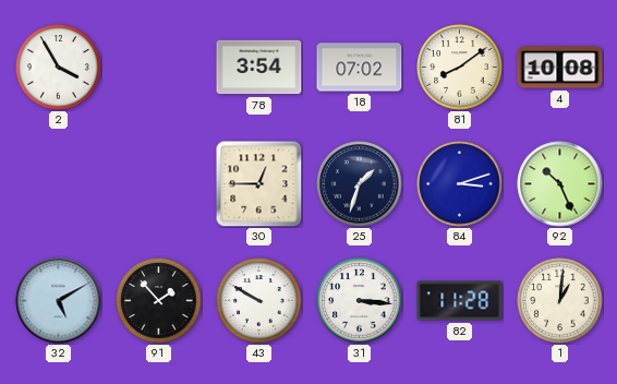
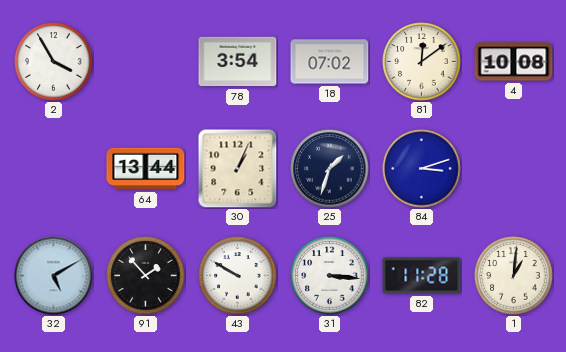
81: 8:09 -> 12:09
64: none -> 13:44
30: 12:45 -> 1:04
92: 10:26 -> none
